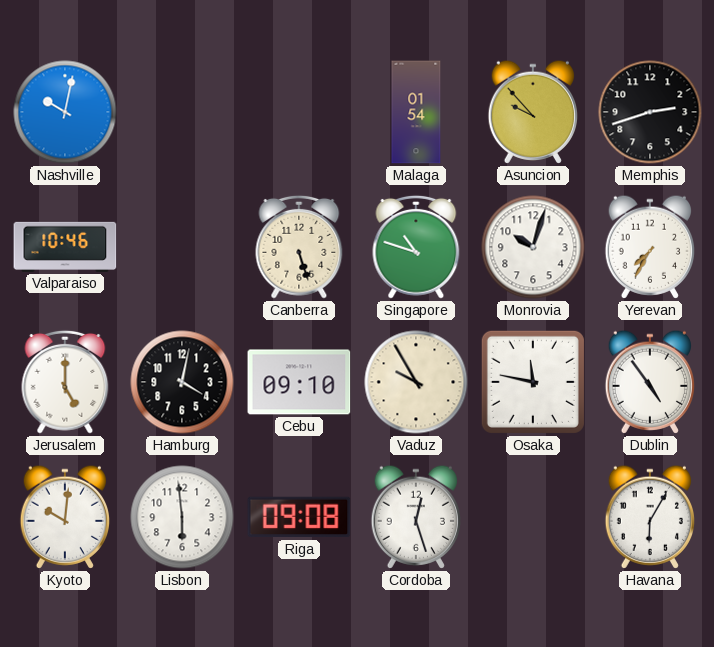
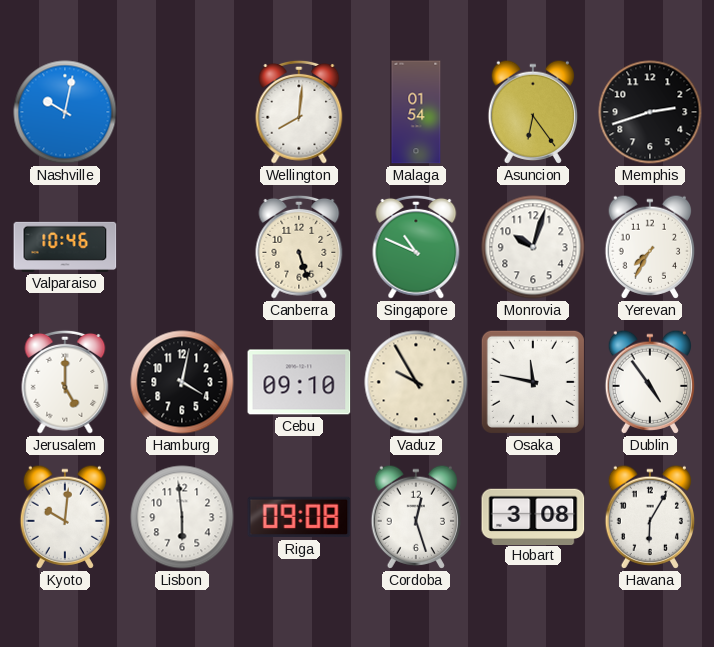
Wellington: none -> 8:01
Asuncion: 9:53 -> 6:24
Singapore: 10:48 -> 10:49
Hobart: none -> 3:08
